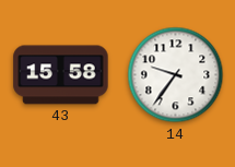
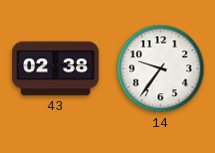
43: 15:58 -> 02:38
